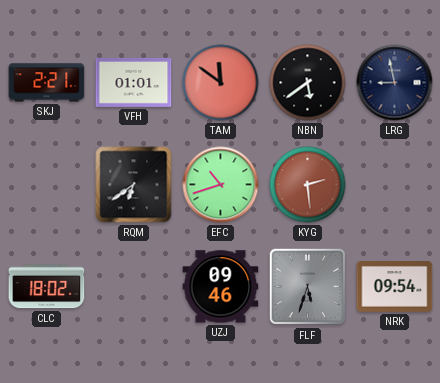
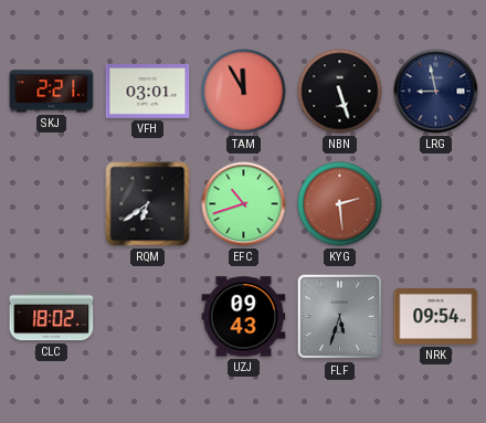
VFH: 01:01 -> 03:01
TAM: 11:51 -> 11:55
NBN: 5:39 -> 5:27
UZJ: 09:46 -> 09:43
